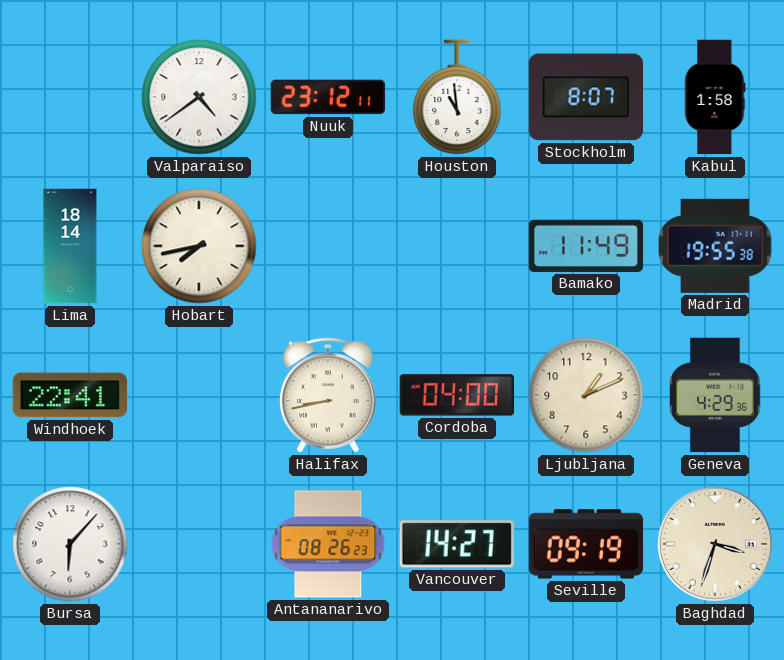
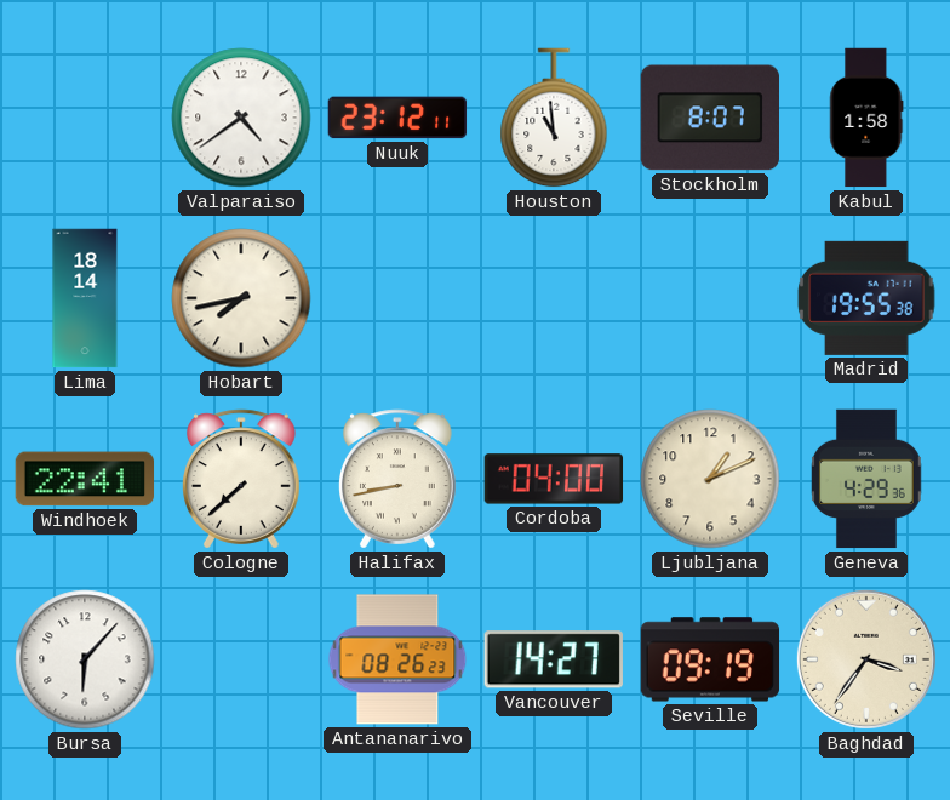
Bamako: 11:49 -> none
Cologne: none -> 7:38
Baghdad: 3:33 -> 3:36
